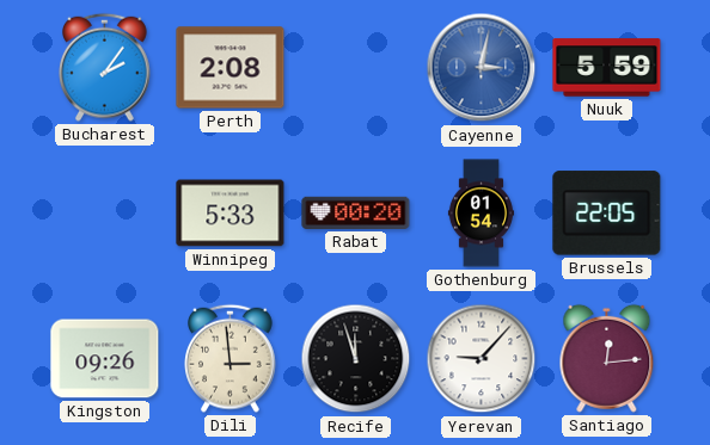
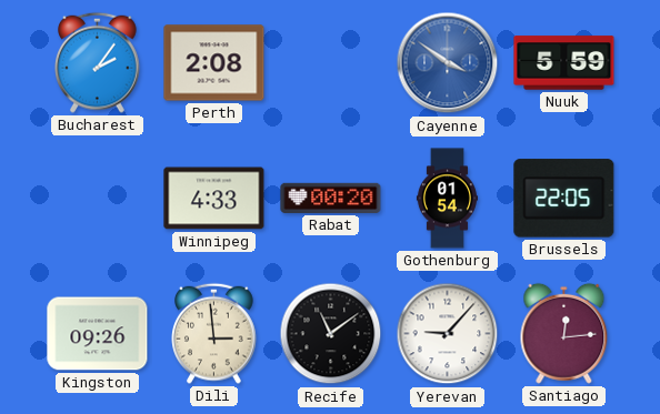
Cayenne: 3:02 -> 3:51
Winnipeg: 5:33 -> 4:33
Recife: 11:57 -> 11:09
